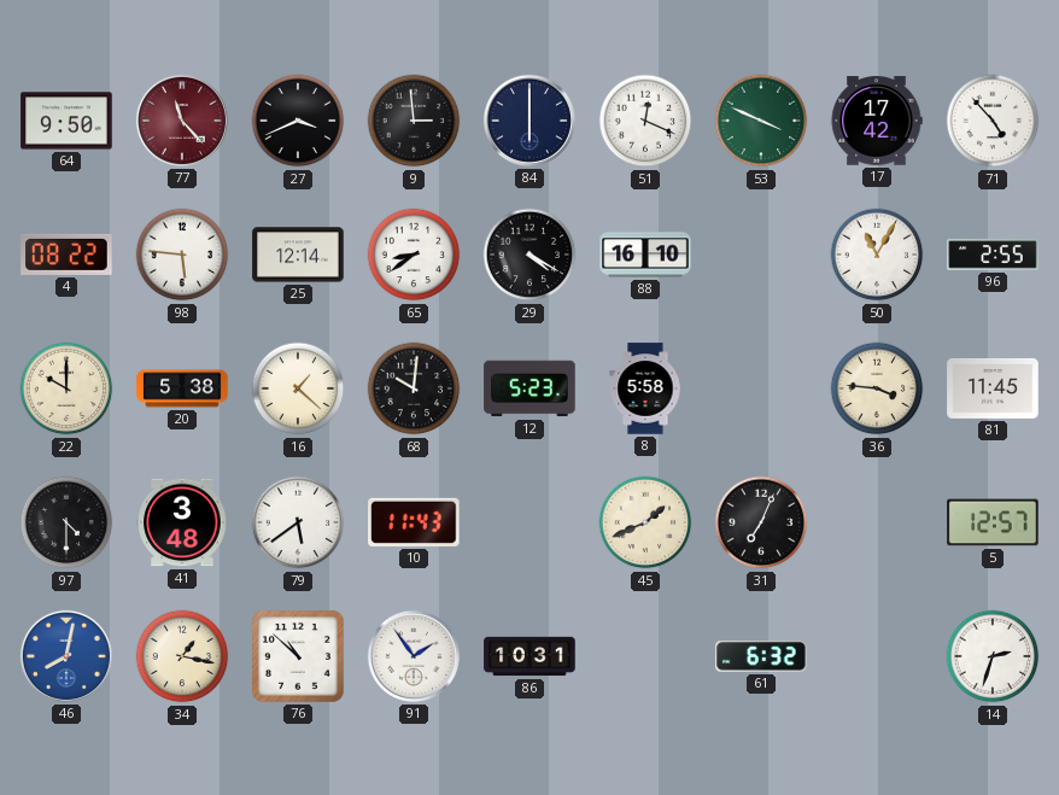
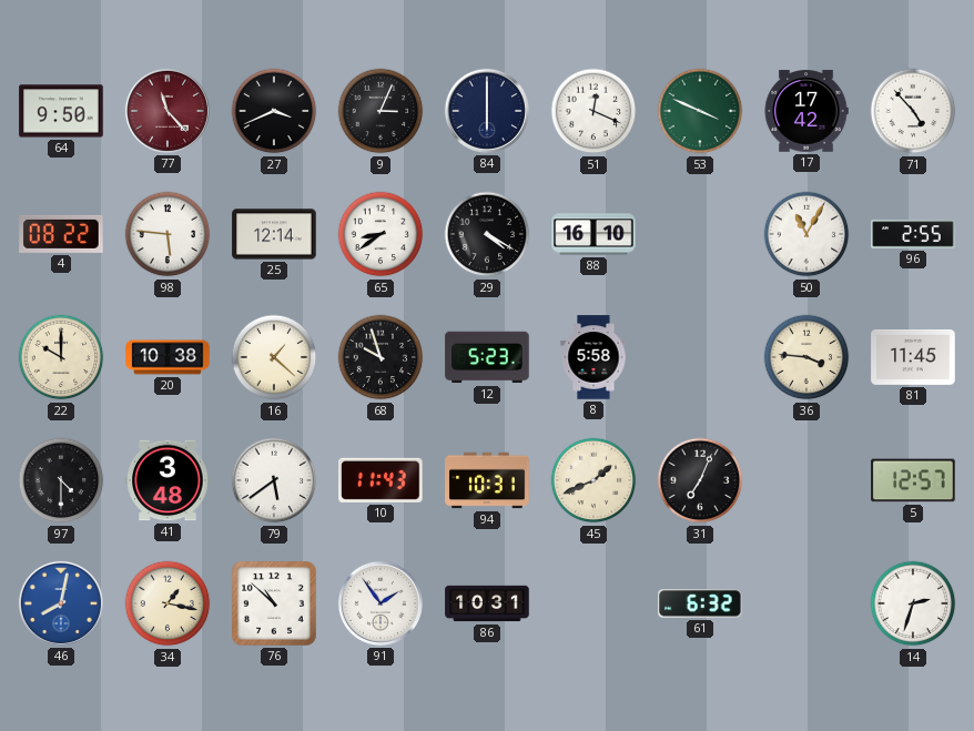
9: 2:59 -> 3:04
20: 5:38 -> 10:38
68: 10:01 -> 9:57
94: none -> 10:31
